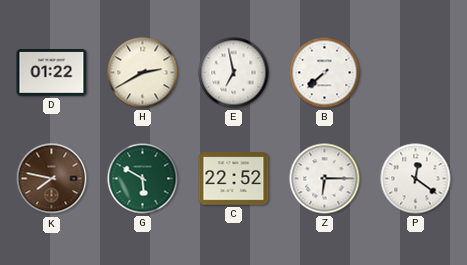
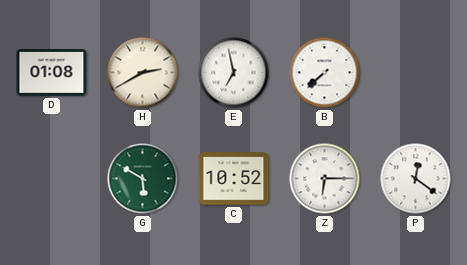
D: 01:22 -> 01:08
K: 7:47 -> none
C: 22:52 -> 10:52
